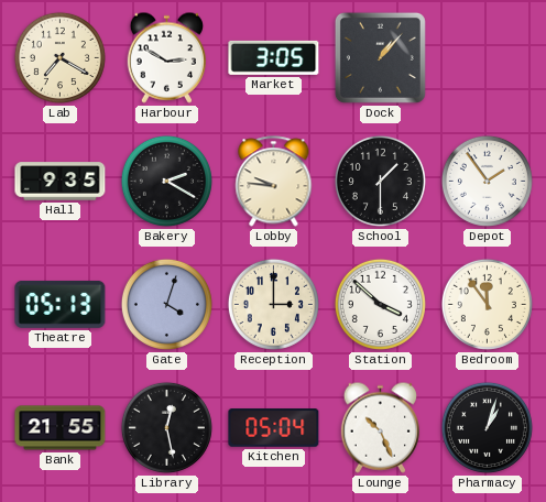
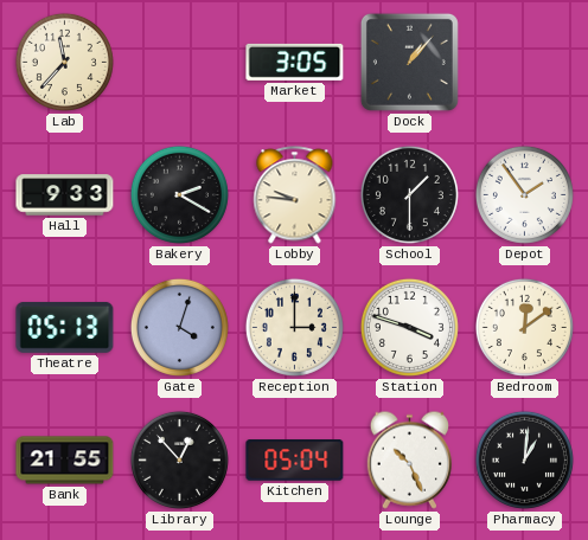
Lab: 7:20 -> 11:37
Harbour: 2:50 -> none
Hall: 9:35 -> 9:33
Station: 3:52 -> 3:48
Bedroom: 11:54 -> 12:09
Library: 12:28 -> 12:53
Pharmacy: 1:03 -> 1:01
